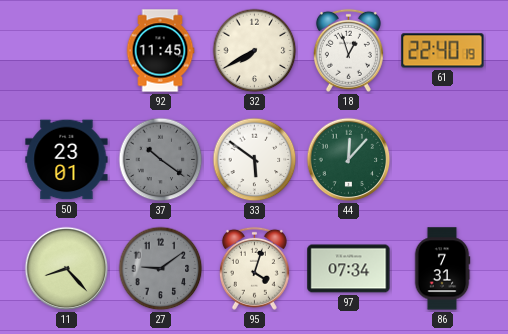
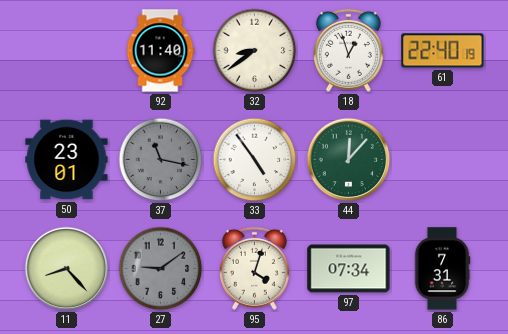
92: 11:45 -> 11:40
32: 7:40 -> 8:39
37: 10:21 -> 11:17
33: 5:51 -> 4:54
